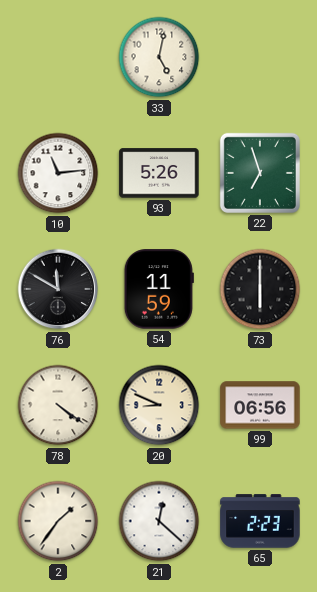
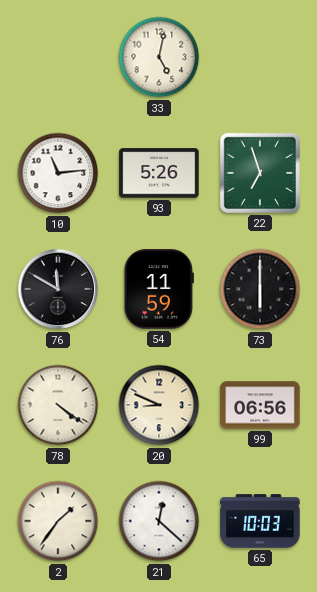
65: 2:23 -> 10:03
